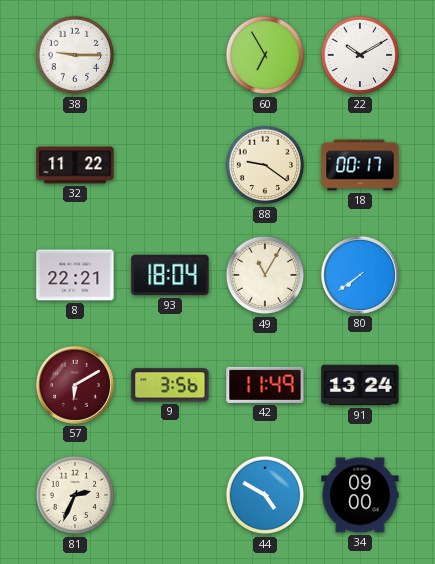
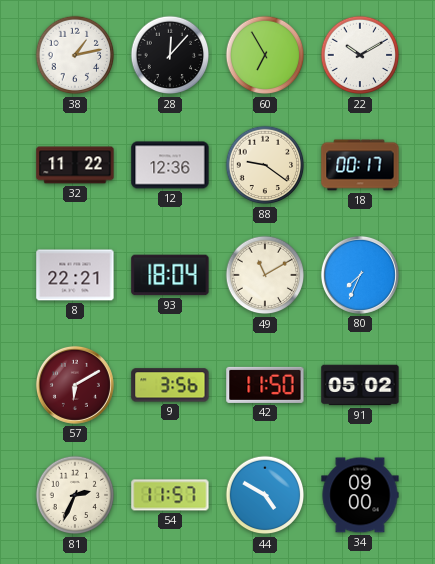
38: 9:15 -> 1:13
28: none -> 12:07
12: none -> 12:36
49: 11:05 -> 11:10
80: 7:39 -> 7:34
42: 11:49 -> 11:50
91: 13:24 -> 05:02
54: none -> 11:57
